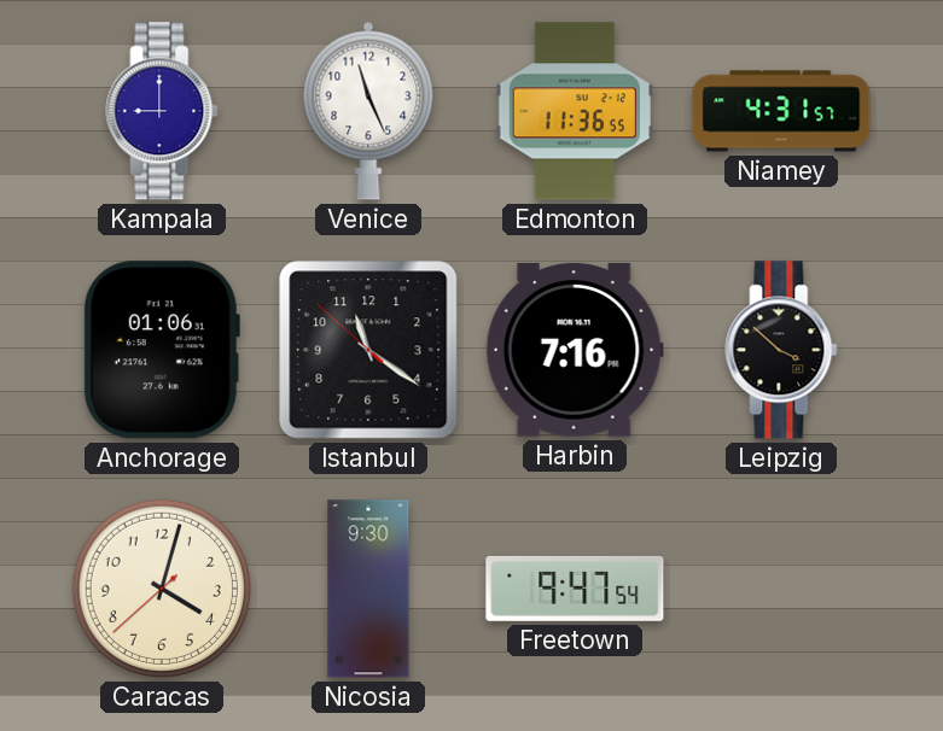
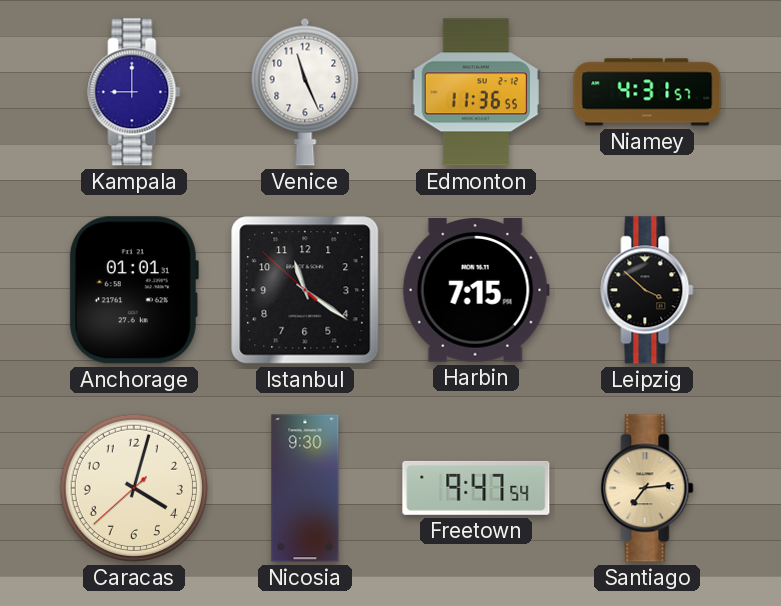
Anchorage: 01:06 -> 01:01
Harbin: 7:16 -> 7:15
Santiago: none -> 7:14
